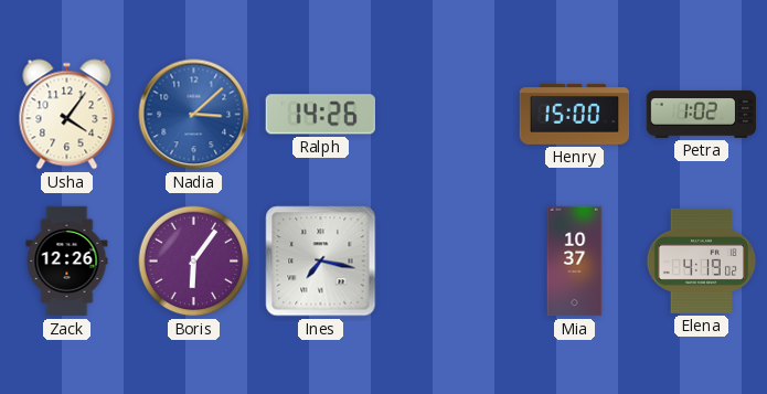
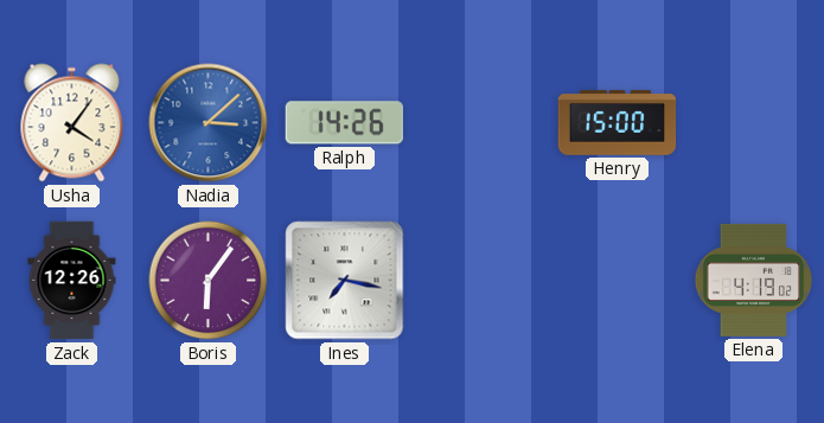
Petra: 1:02 -> none
Mia: 10:37 -> none
